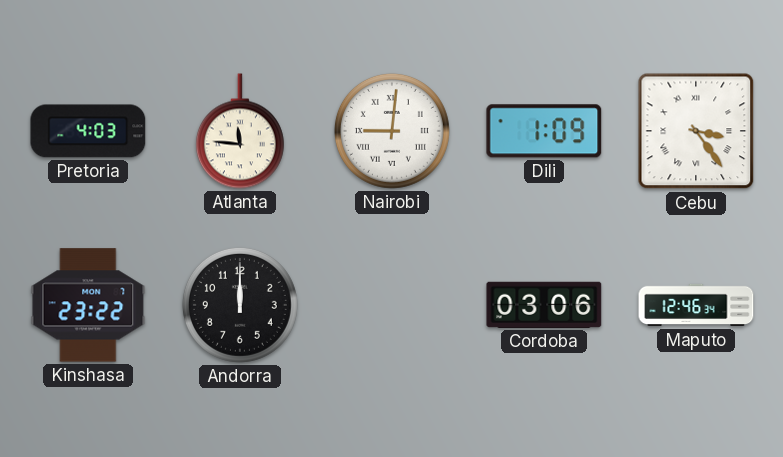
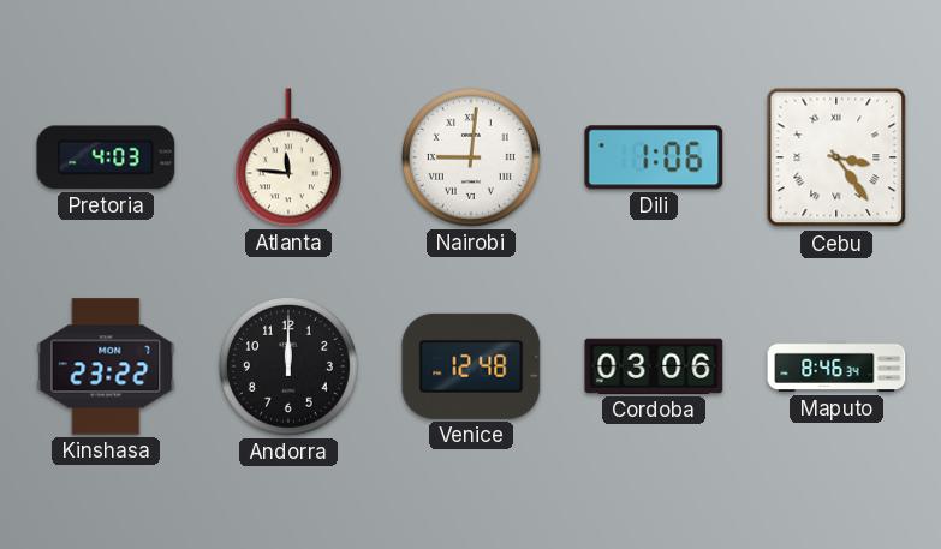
Dili: 1:09 -> 1:06
Venice: none -> 12:48
Maputo: 12:46 -> 8:46
